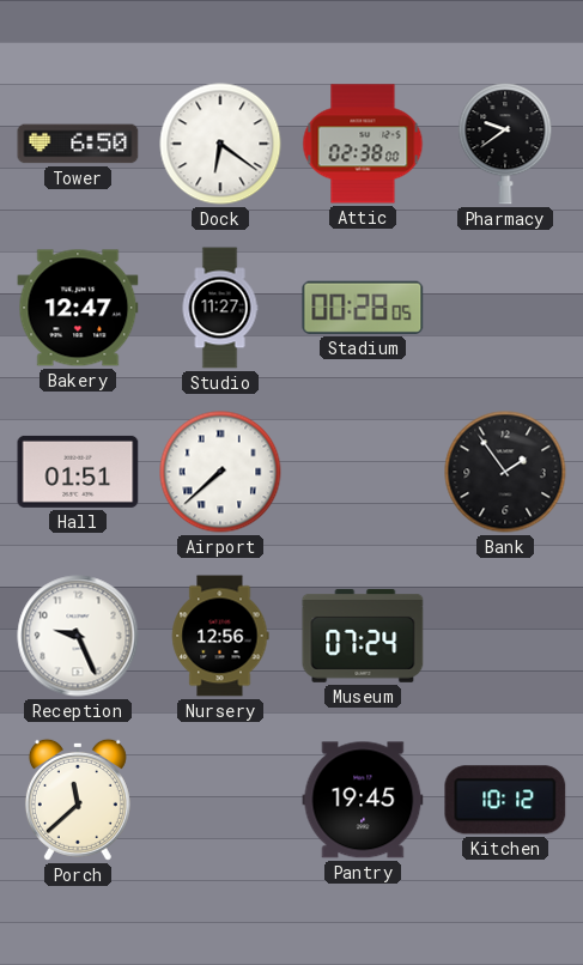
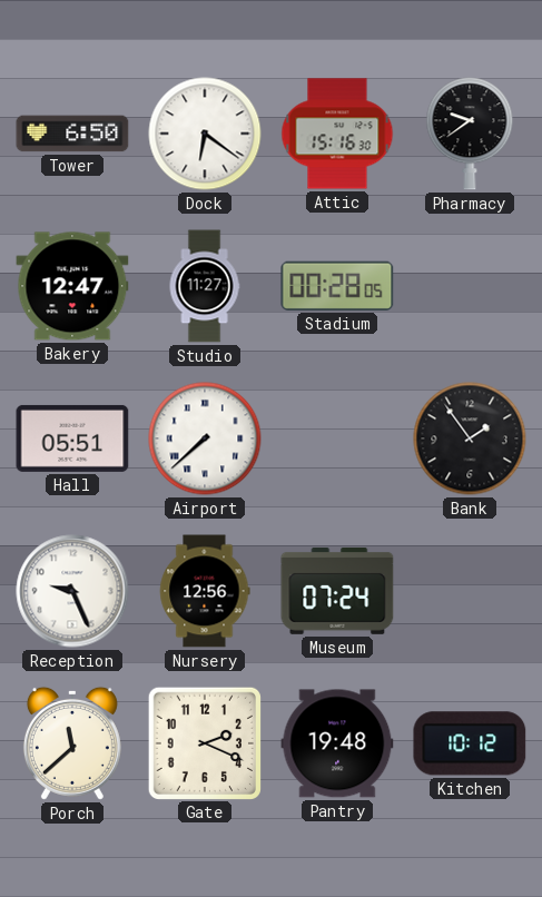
Attic: 02:38 -> 15:16
Hall: 01:51 -> 05:51
Gate: none -> 2:19
Pantry: 19:45 -> 19:48
